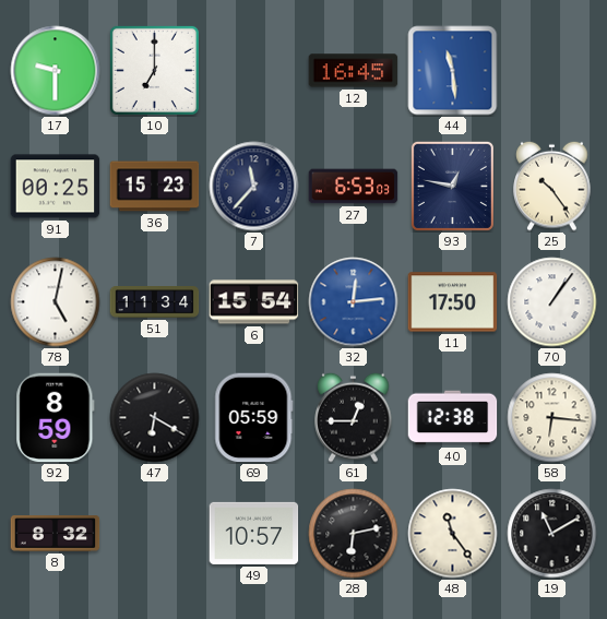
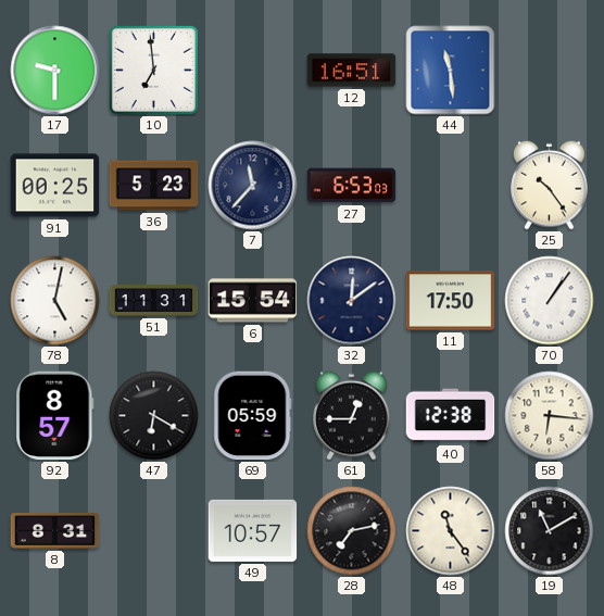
10: 7:00 -> 6:59
12: 16:45 -> 16:51
36: 15:23 -> 5:23
93: 12:47 -> none
51: 11:34 -> 11:31
32: 12:14 -> 12:09
32 dial: blue -> navy
92: 8:59 -> 8:57
8: 8:32 -> 8:31
28: 6:13 -> 7:13
